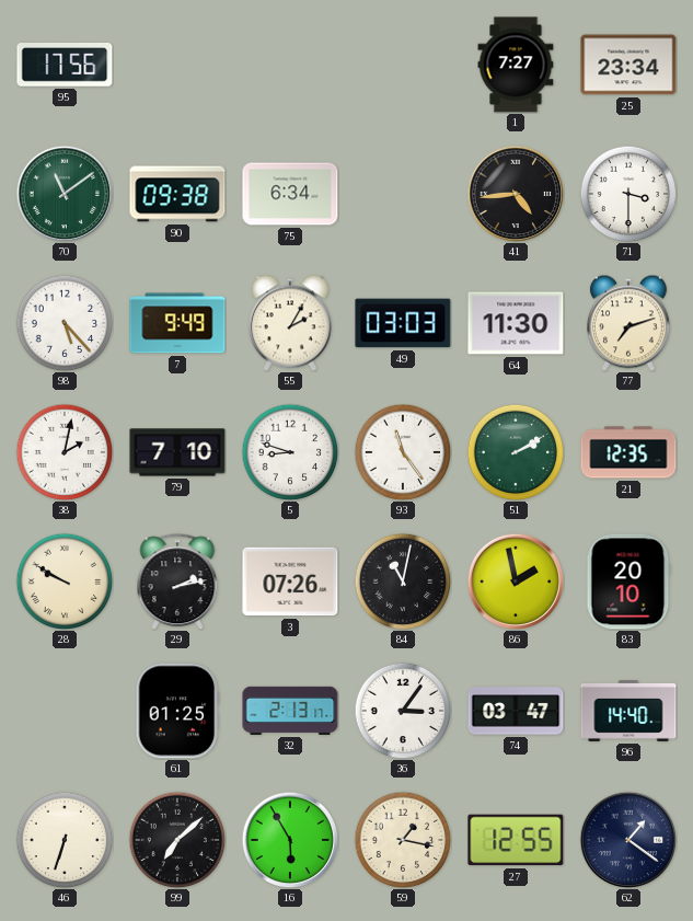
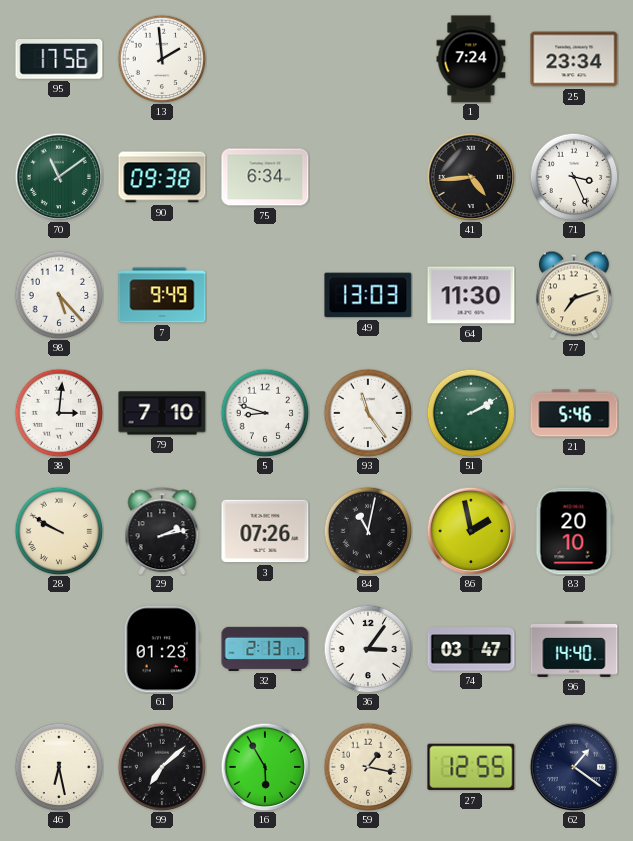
13: none -> 1:59
1: 7:27 -> 7:24
71: 3:30 -> 3:26
55: 2:05 -> none
49: 03:03 -> 13:03
38: 2:02 -> 3:01
21: 12:35 -> 5:46
61: 01:25 -> 01:23
46: 6:33 -> 6:28
